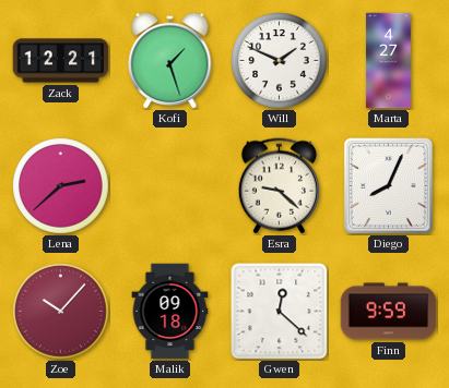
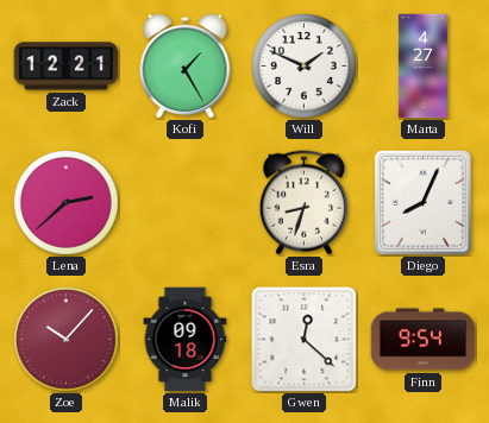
Kofi: 1:27 -> 1:25
Esra: 9:22 -> 8:33
Finn: 9:59 -> 9:54
